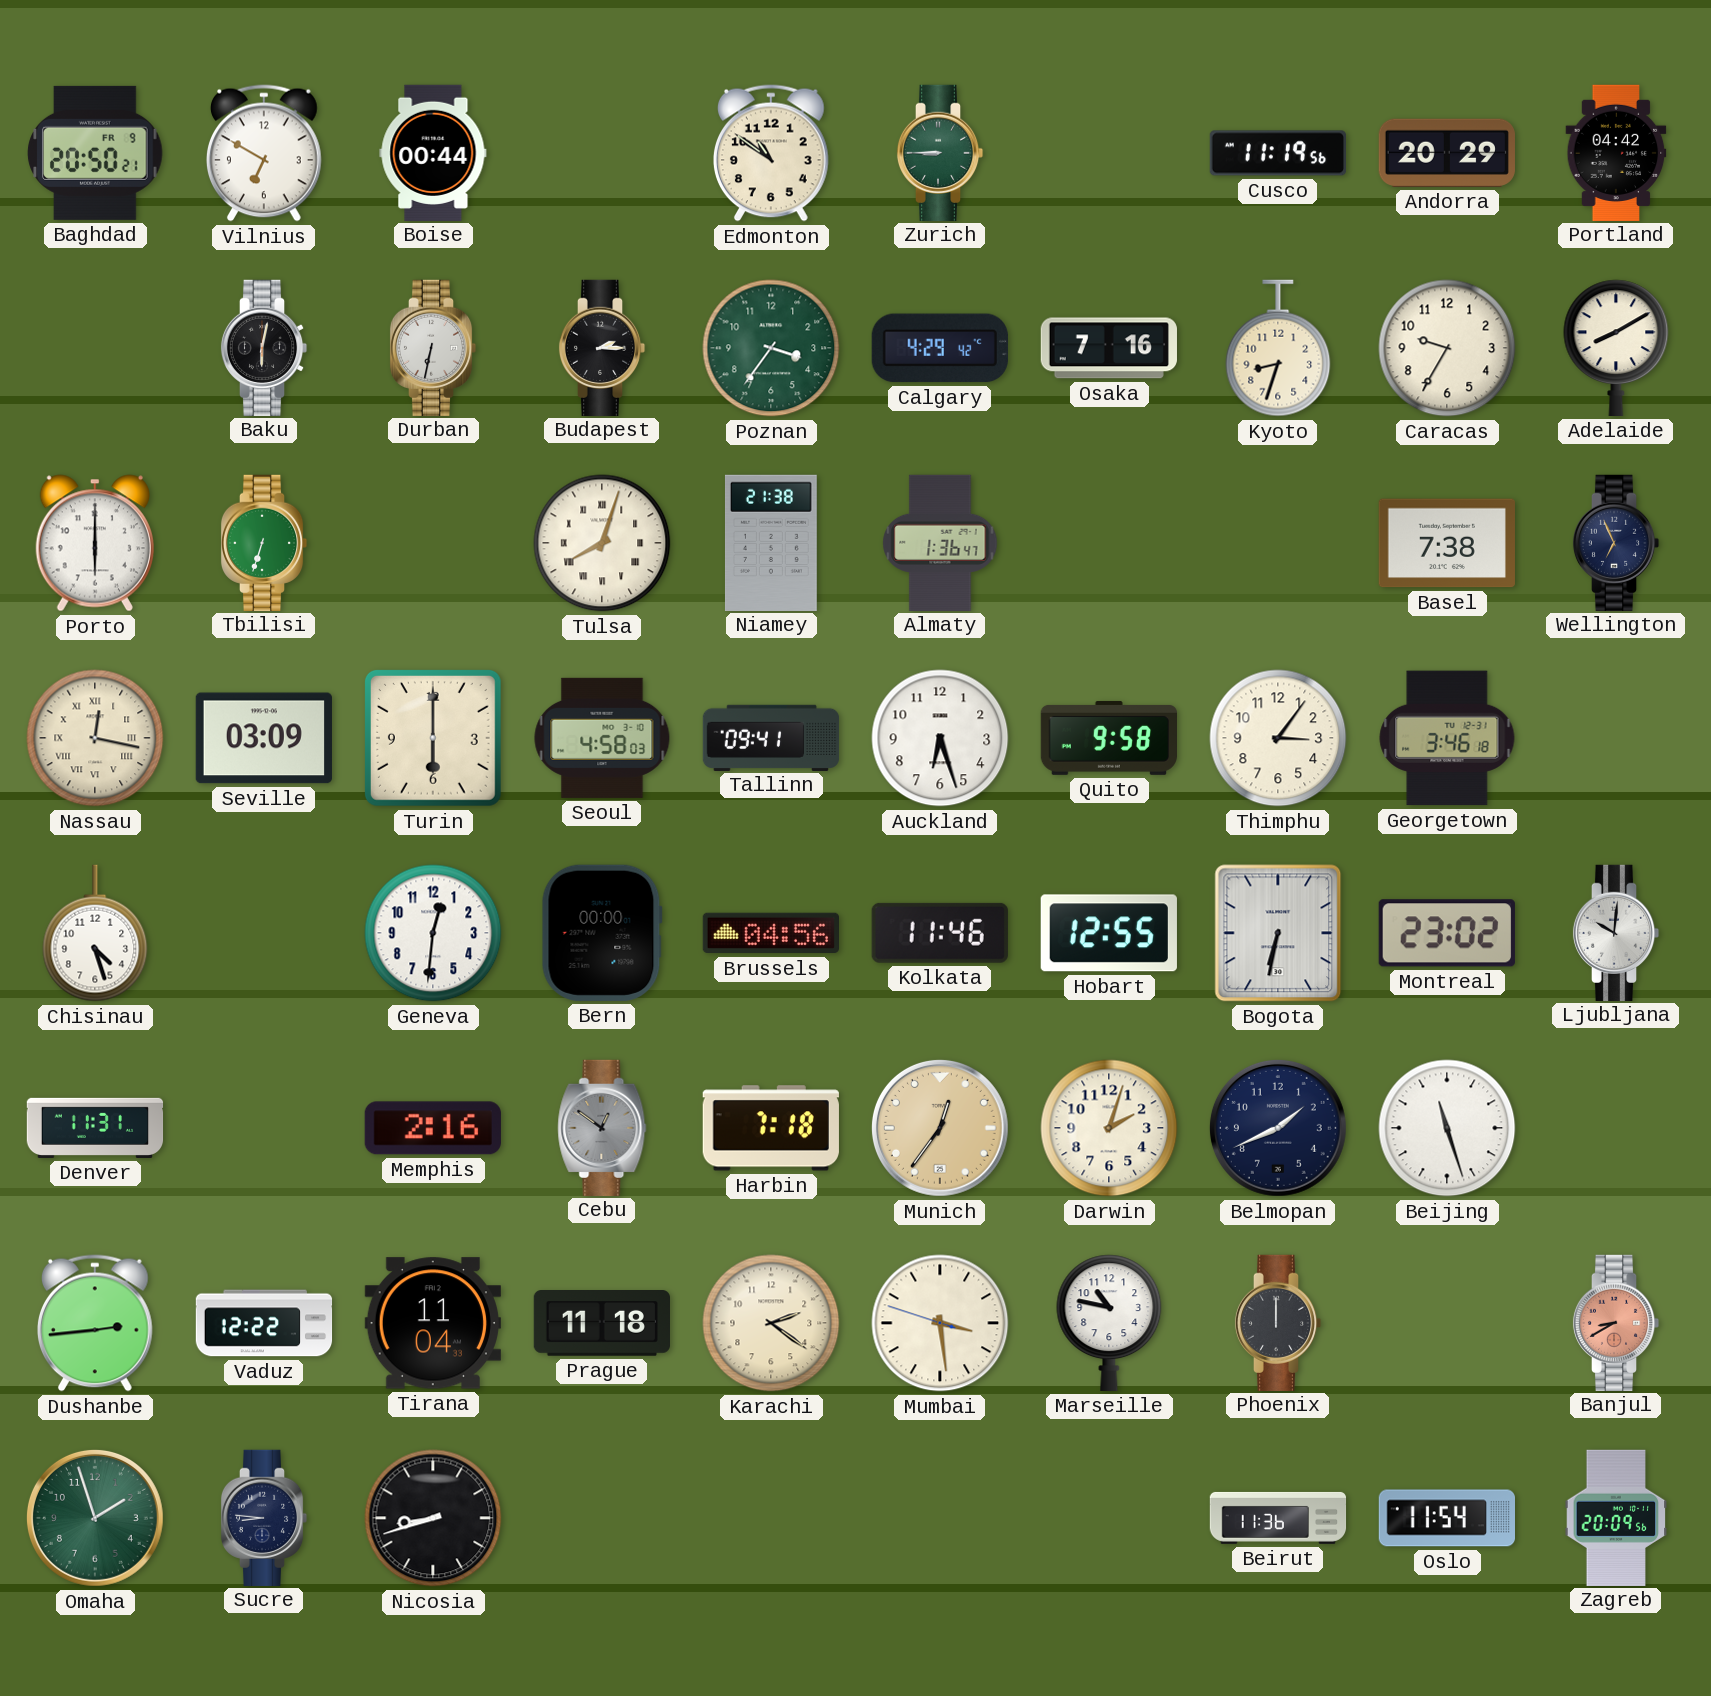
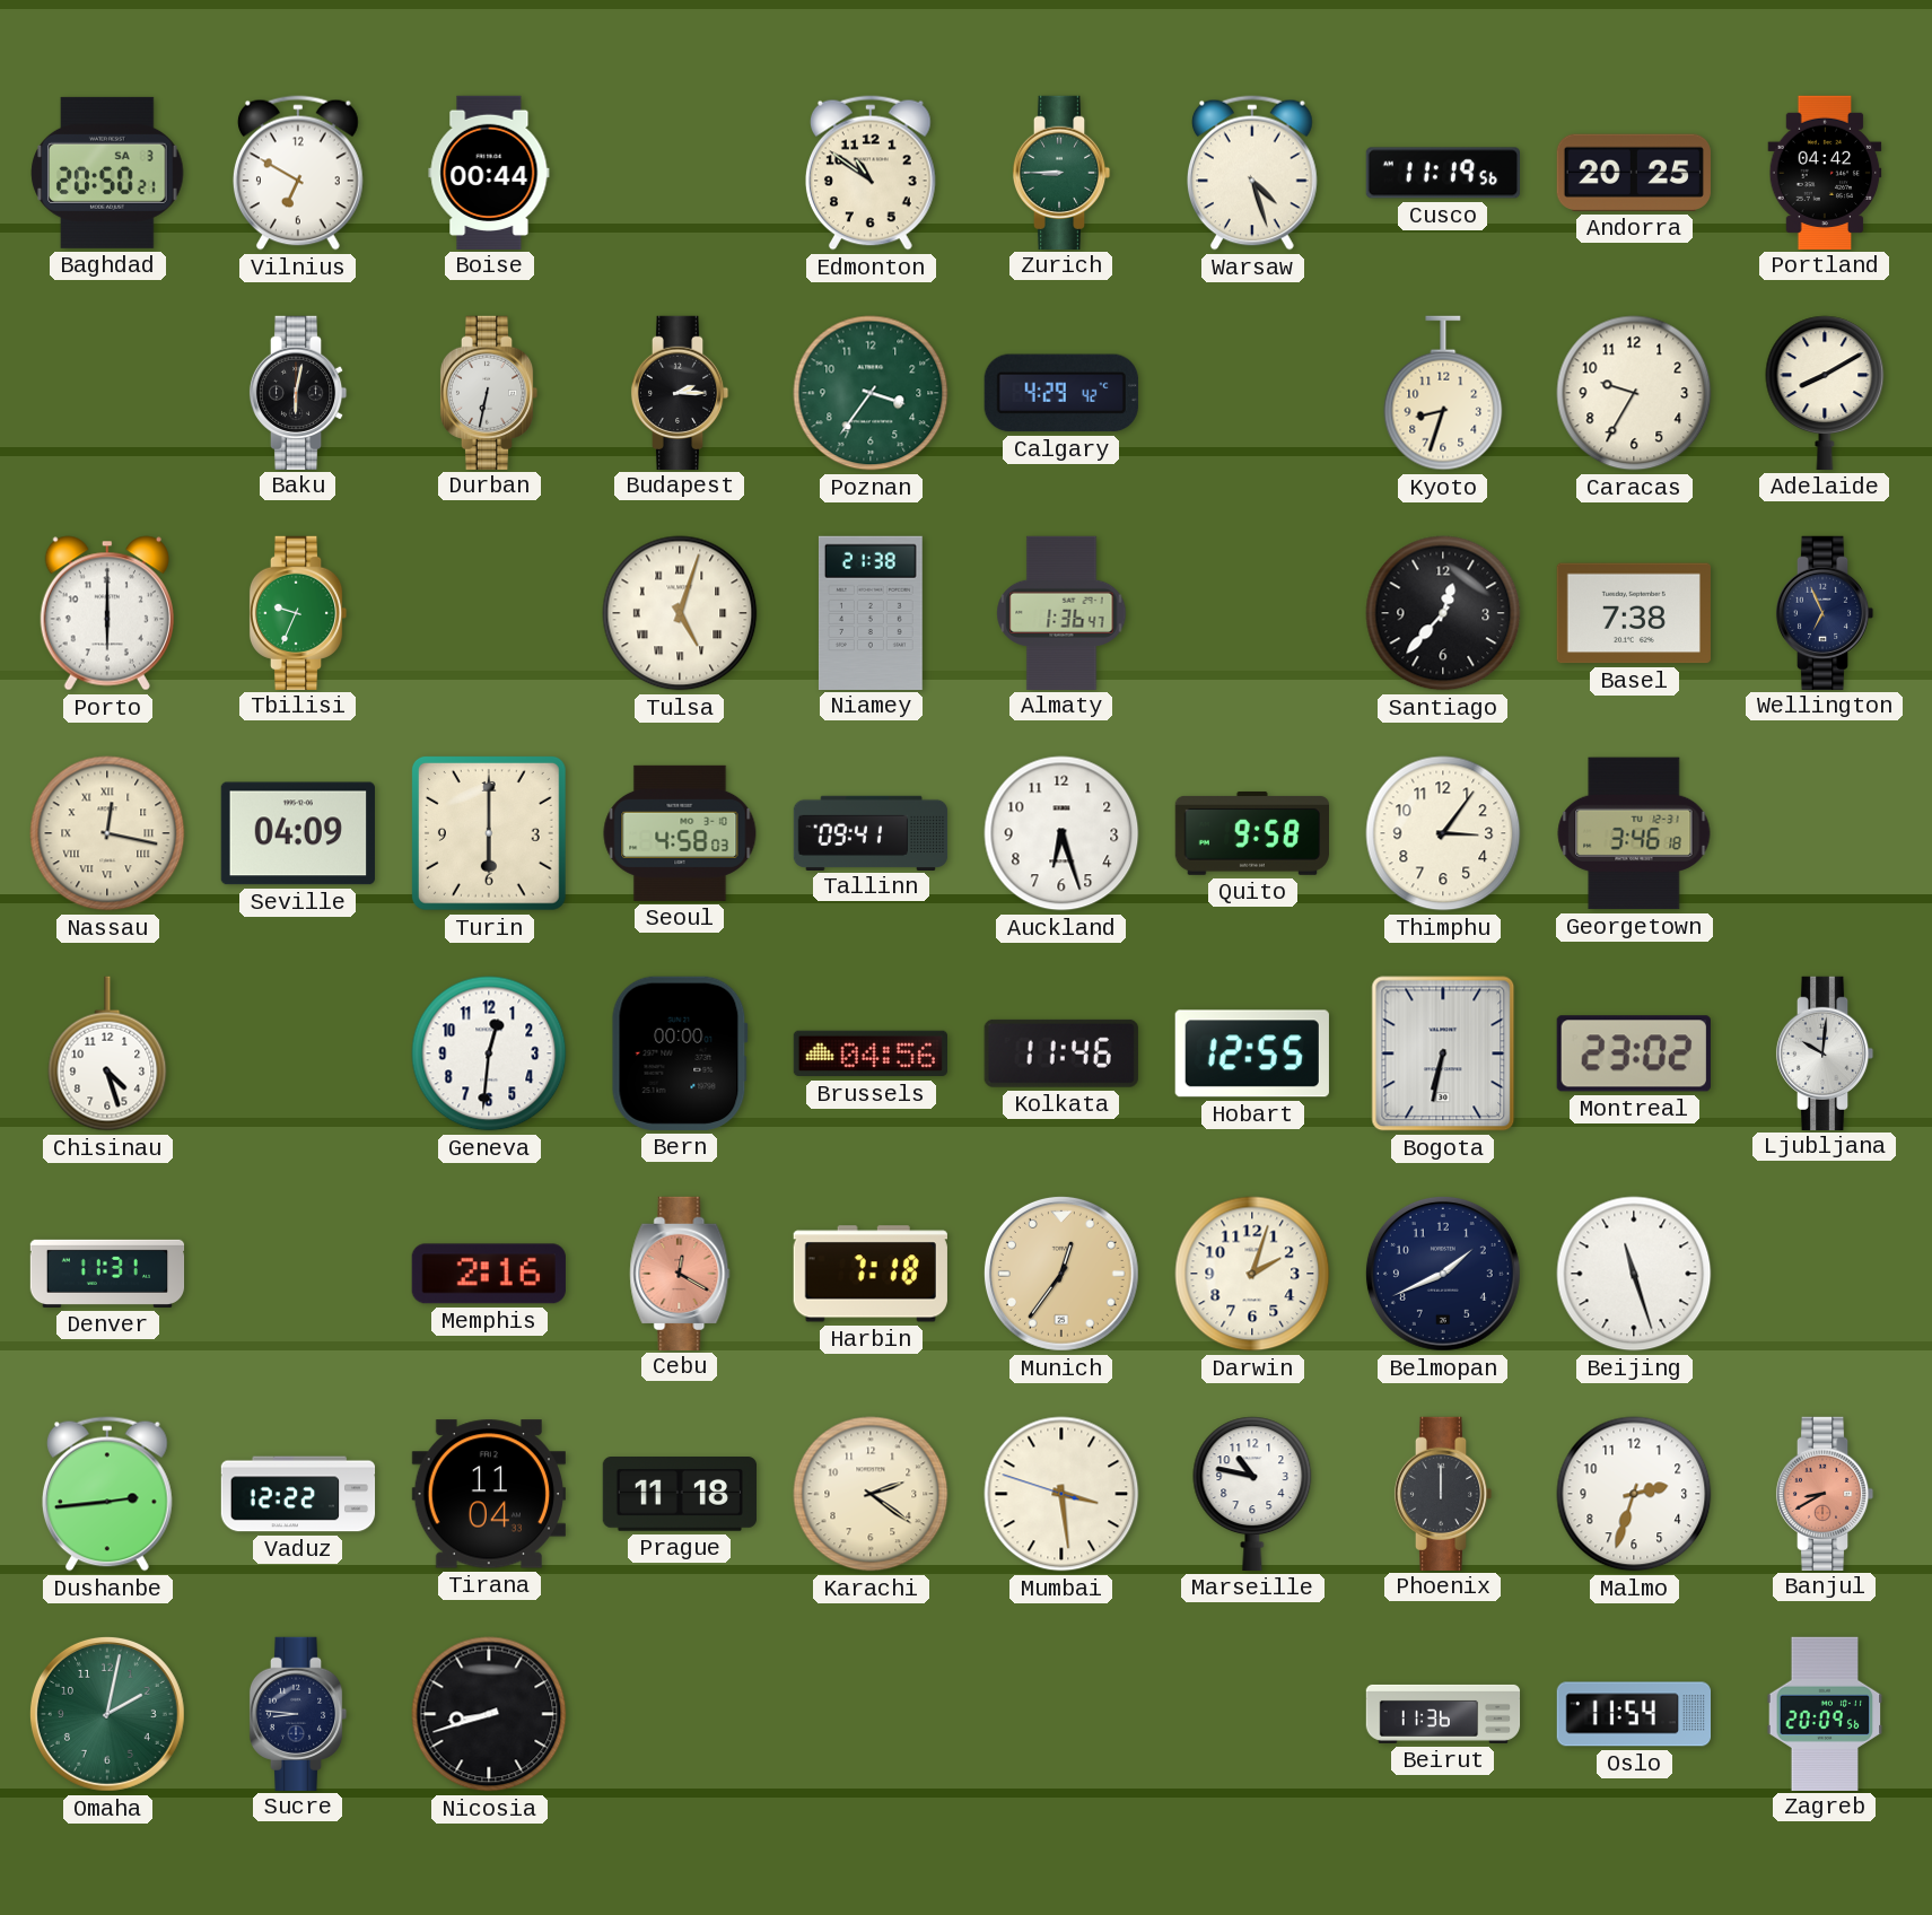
Baghdad date: FR 9 -> SA 3
Warsaw: none -> 4:27
Andorra: 20:29 -> 20:25
Osaka: 7:16 -> none
Tbilisi: 6:33 -> 9:34
Tulsa: 8:03 -> 5:03
Santiago: none -> 12:37
Seville: 03:09 -> 04:09
Cebu: 12:51 -> 12:20
Cebu dial: grey -> salmon
Malmo: none -> 2:33
Omaha: 1:57 -> 2:02
